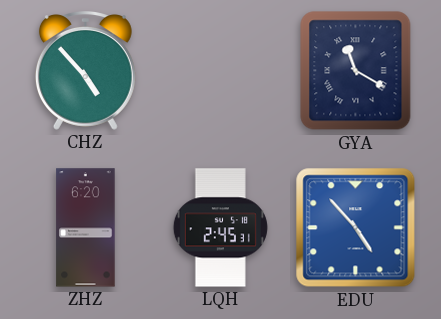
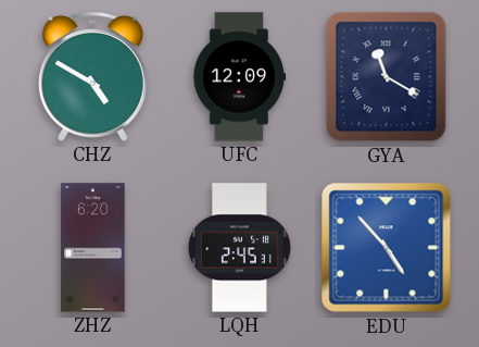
CHZ: 4:53 -> 4:50
UFC: none -> 12:09
